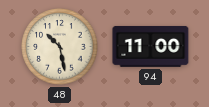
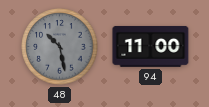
48 dial: cream -> grey
